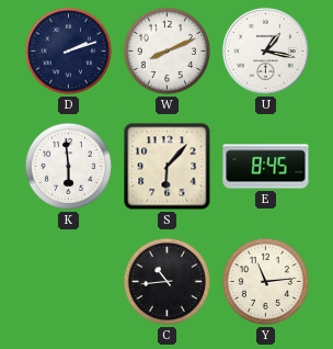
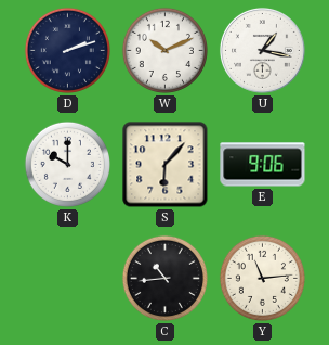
W: 8:11 -> 10:11
K: 5:59 -> 10:00
E: 8:45 -> 9:06
